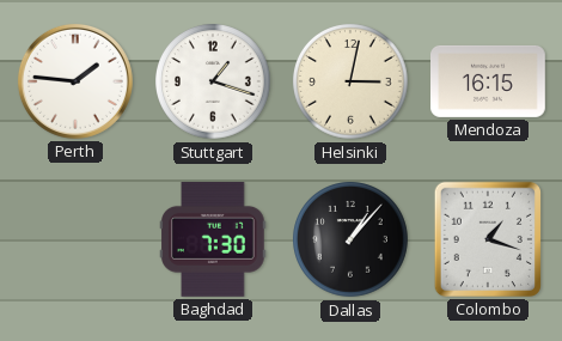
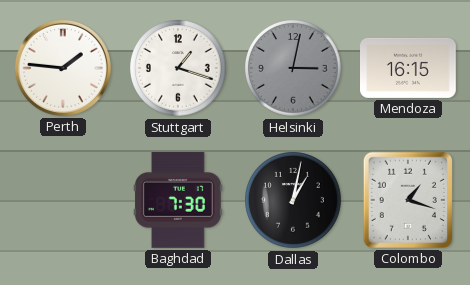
Helsinki dial: cream -> grey
Dallas: 1:07 -> 1:02
